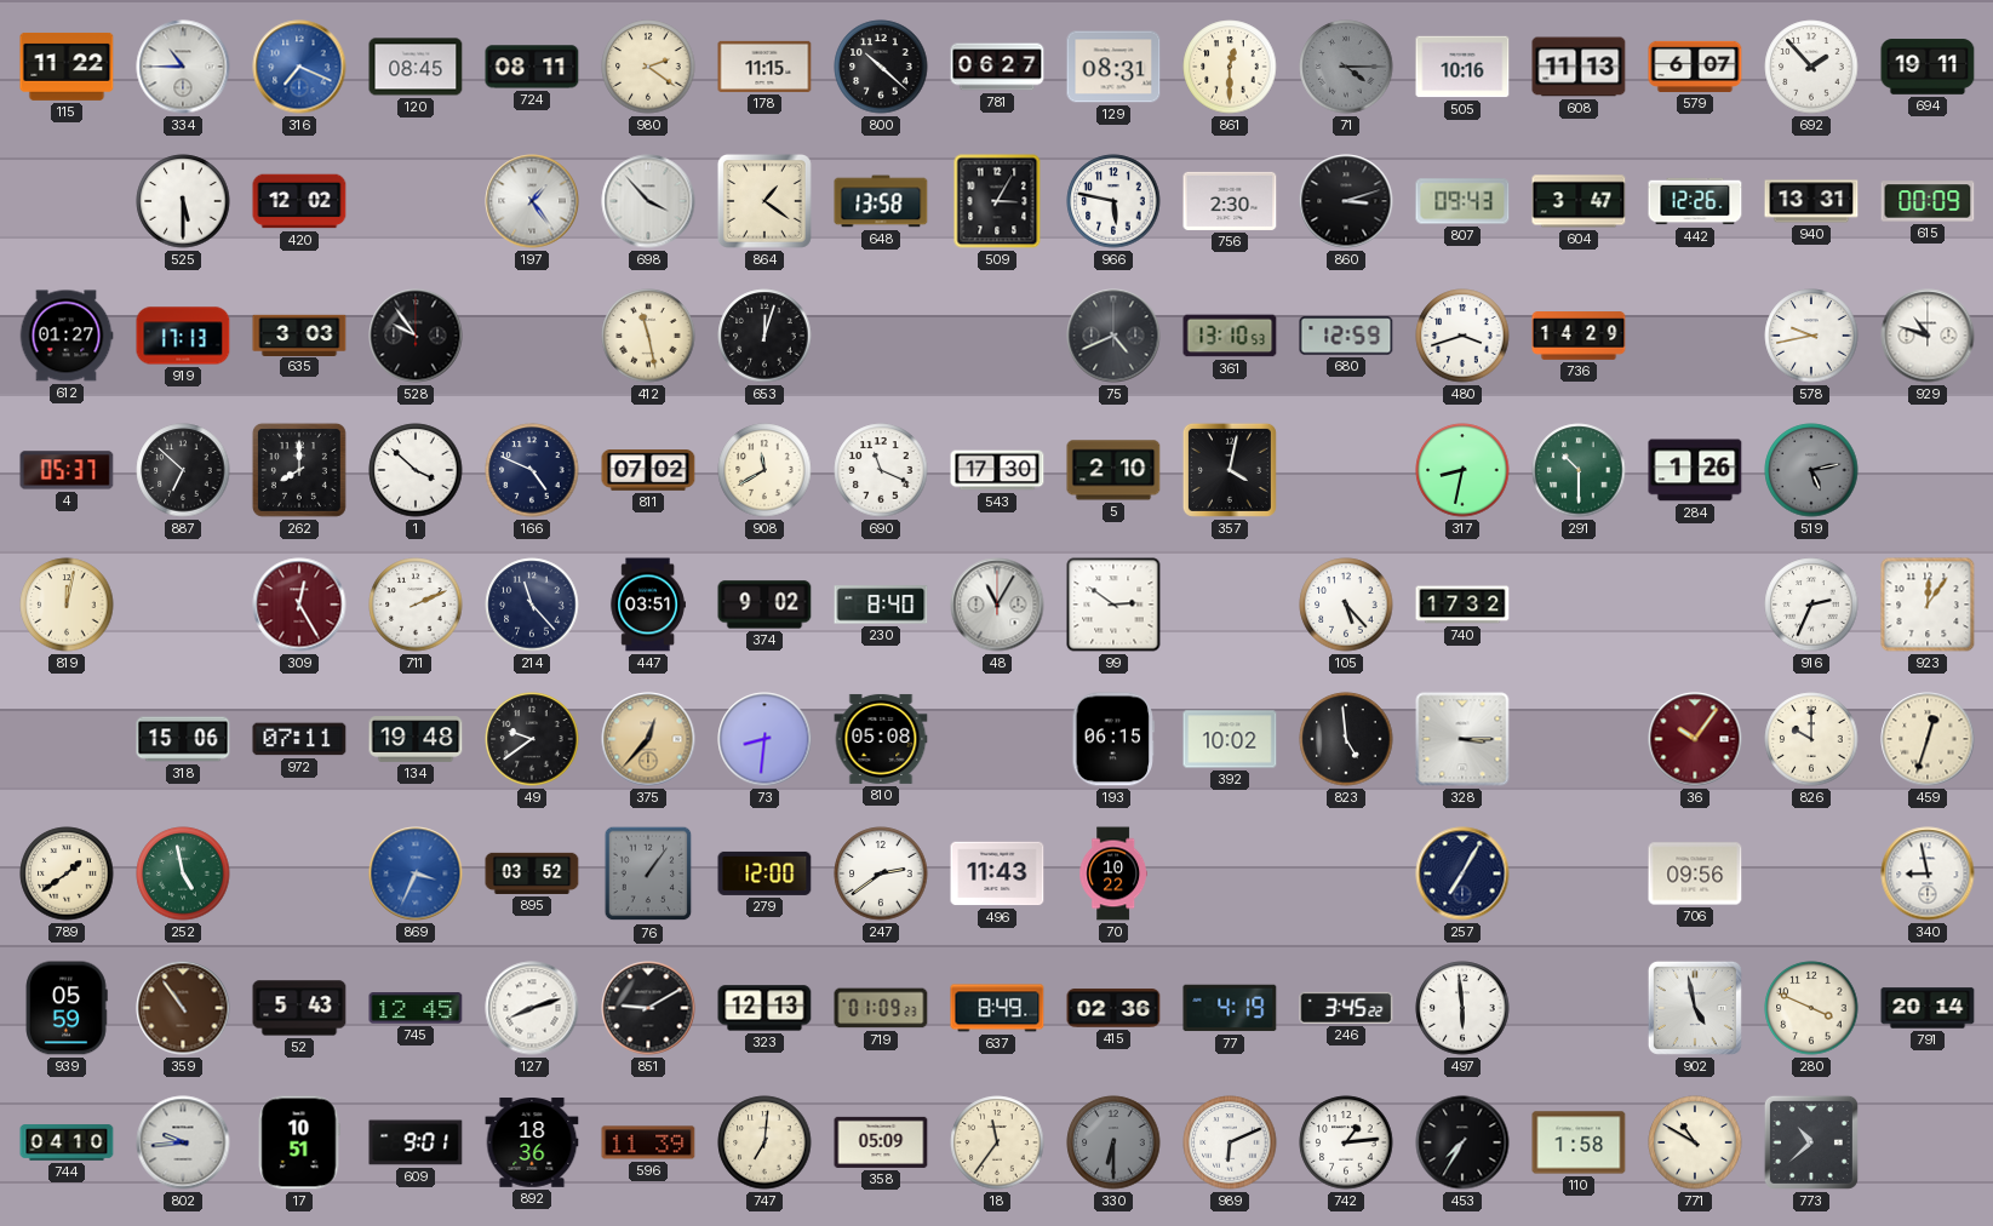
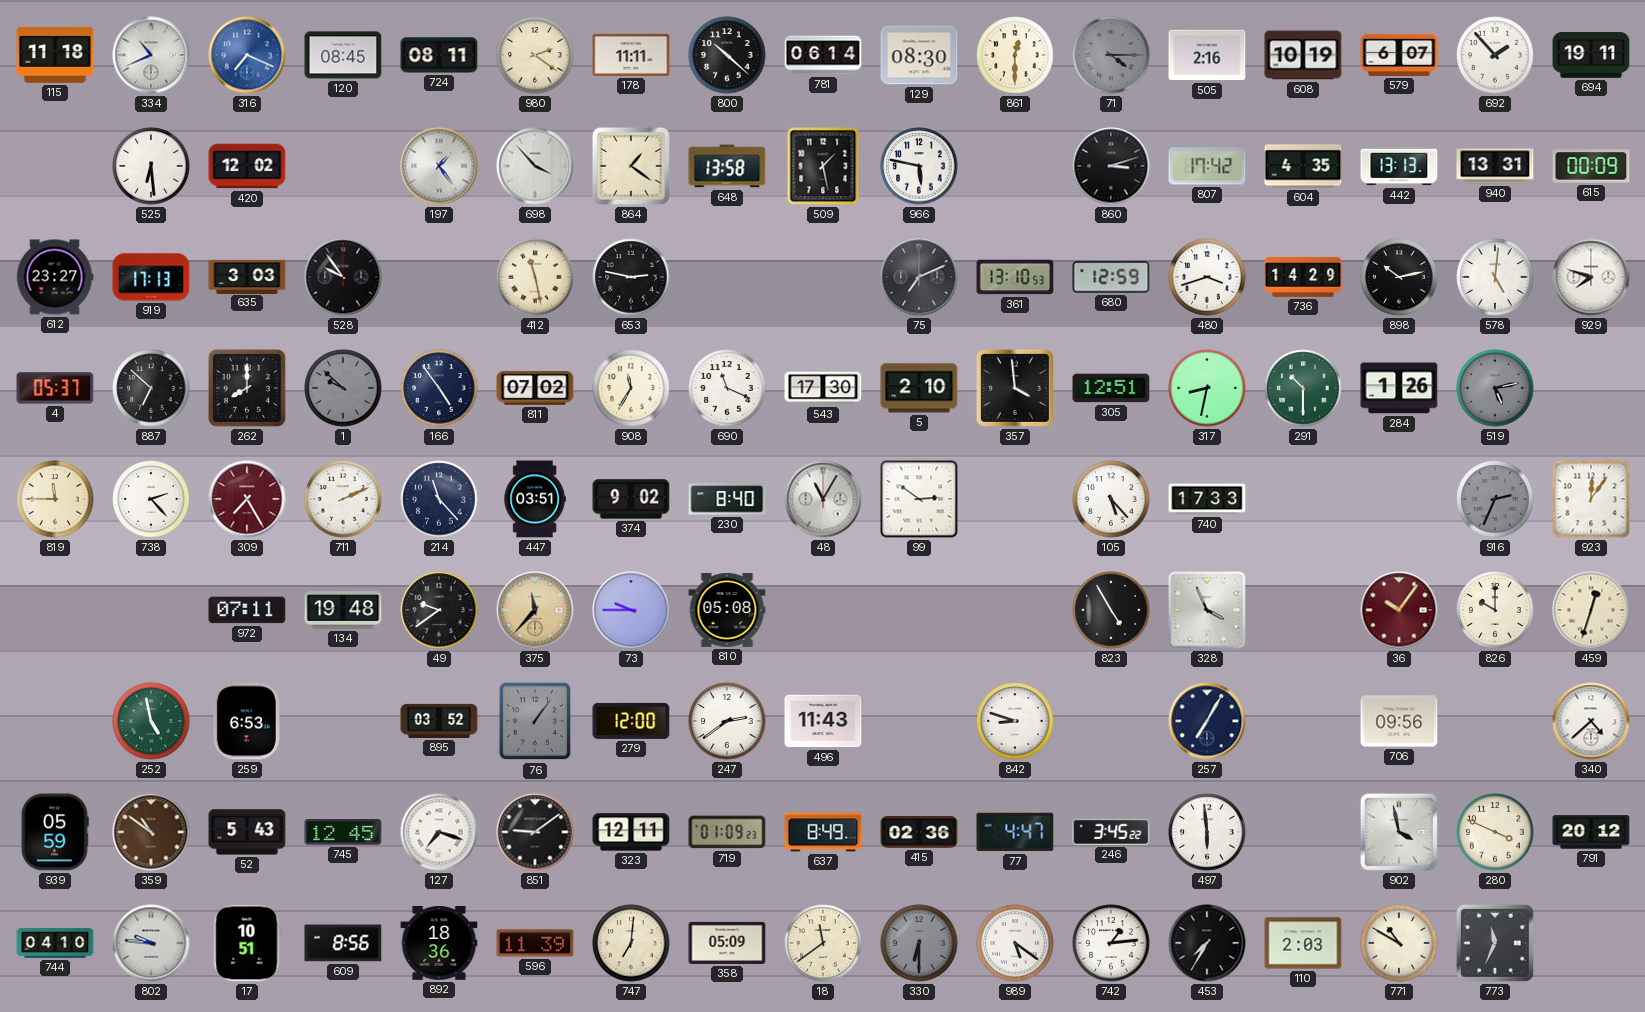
115: 11:22 -> 11:18
334: 10:45 -> 10:41
178: 11:15 -> 11:11
781: 06:27 -> 06:14
129: 08:31 -> 08:30
505: 10:16 -> 2:16
608: 11:13 -> 10:19
525: 5:30 -> 6:29
509: 3:05 -> 1:28
756: 2:30 -> none
807: 09:43 -> 17:42
604: 3:47 -> 4:35
442: 12:26 -> 13:13
612: 01:27 -> 23:27
653: 12:03 -> 2:47
75: 4:41 -> 7:11
898: none -> 10:13
578: 9:43 -> 5:01
929: 10:48 -> 7:48
1: 3:52 -> 9:52
1 dial: white -> grey
166: 4:49 -> 4:54
908: 11:40 -> 11:35
357: 4:02 -> 3:59
305: none -> 12:51
819: 12:02 -> 11:45
738: none -> 2:23
309: 12:25 -> 7:25
740: 17:32 -> 17:33
916 dial: white -> grey
318: 15:06 -> none
375: 12:37 -> 11:37
73: 8:31 -> 9:45
193: 06:15 -> none
392: 10:02 -> none
823: 4:59 -> 4:55
328: 3:15 -> 3:56
789: 1:39 -> none
259: none -> 6:53
869: 3:34 -> none
70: 10:22 -> none
842: none -> 8:48
340: 8:58 -> 4:38
359: 10:54 -> 10:51
127: 8:12 -> 7:18
851: 9:10 -> 9:09
323: 12:13 -> 12:11
77: 4:19 -> 4:47
902: 4:58 -> 3:58
791: 20:14 -> 20:12
802: 9:44 -> 9:46
609: 9:01 -> 8:56
18: 11:36 -> 11:39
989: 6:11 -> 5:21
110: 1:58 -> 2:03
773: 10:38 -> 11:34
